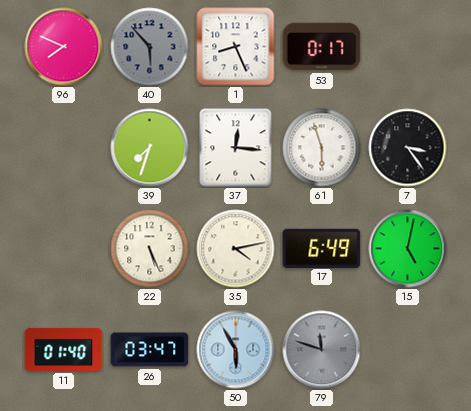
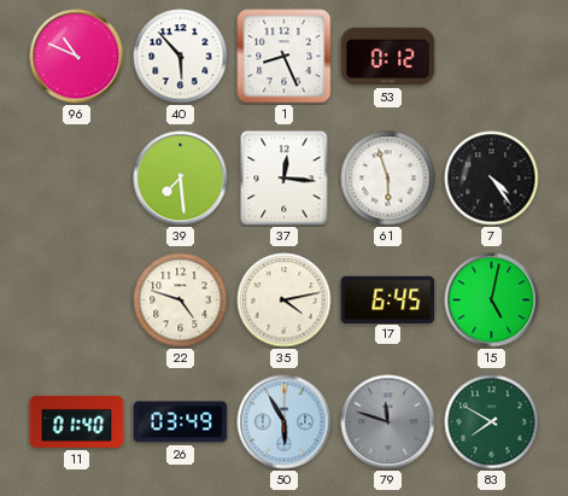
96: 7:49 -> 10:49
40 dial: grey -> white
53: 0:17 -> 0:12
39: 7:33 -> 7:29
7: 3:24 -> 4:24
22: 5:26 -> 4:48
17: 6:49 -> 6:45
26: 03:47 -> 03:49
83: none -> 7:50
